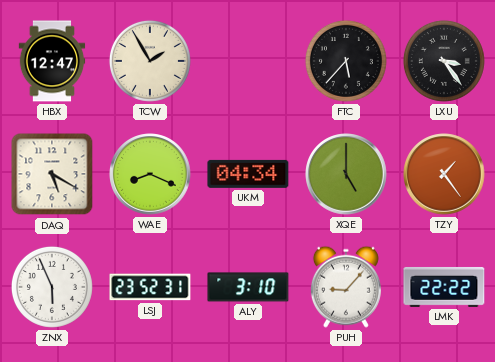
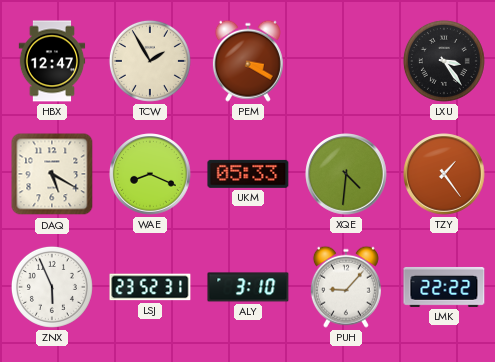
PEM: none -> 3:20
FTC: 5:37 -> none
UKM: 04:34 -> 05:33
XQE: 5:00 -> 4:31
